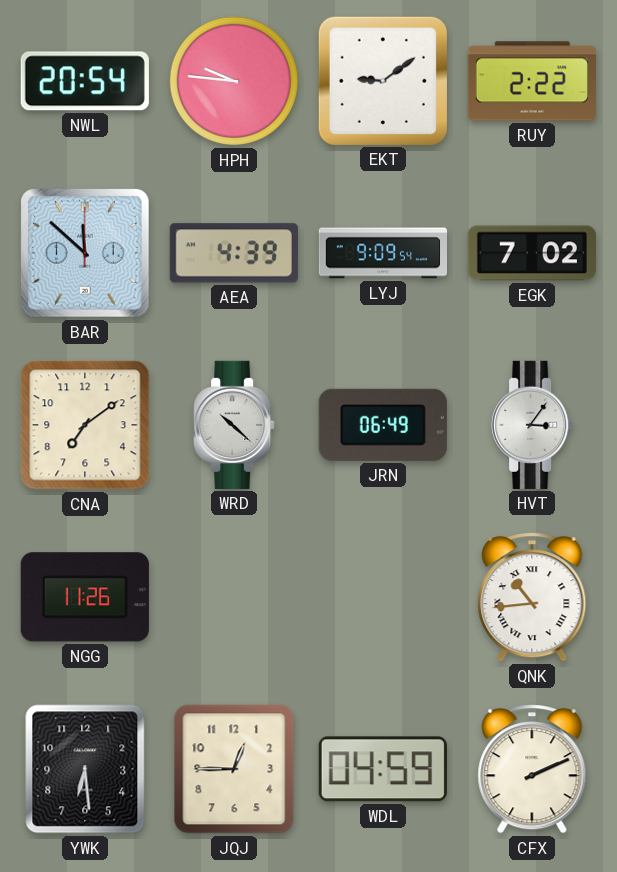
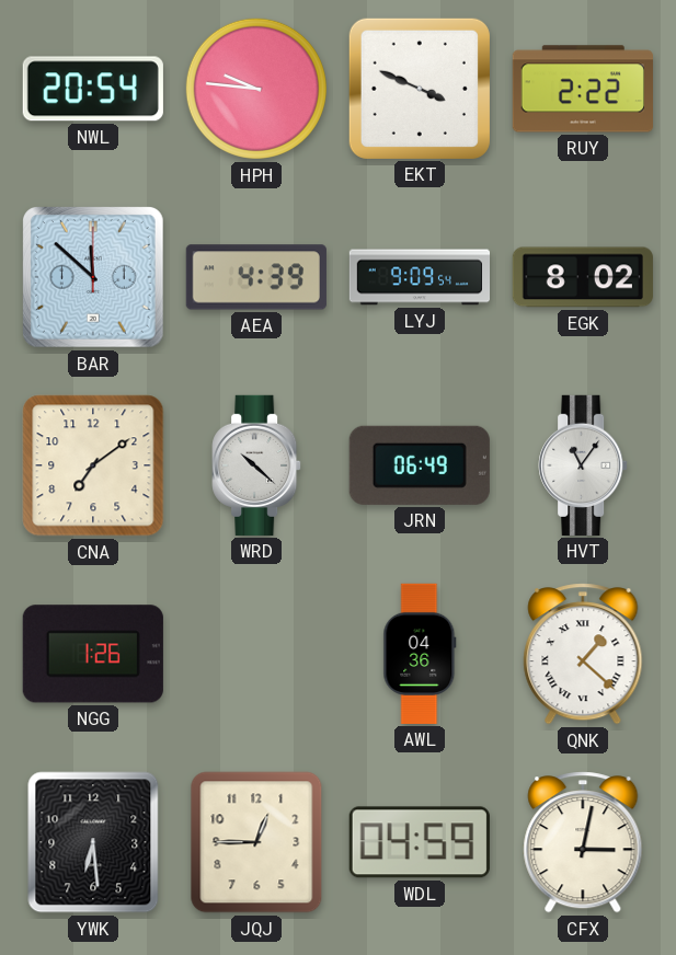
EKT: 9:09 -> 3:49
EGK: 7:02 -> 8:02
HVT: 3:06 -> 11:06
NGG: 11:26 -> 1:26
AWL: none -> 04:36
QNK: 10:44 -> 1:22
CFX: 2:11 -> 3:02
